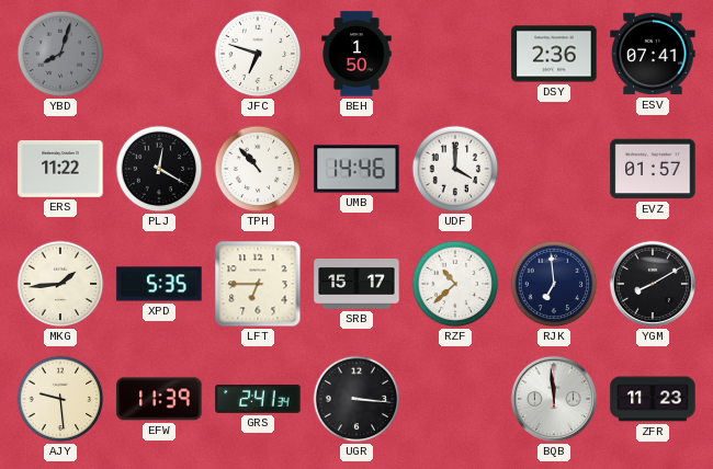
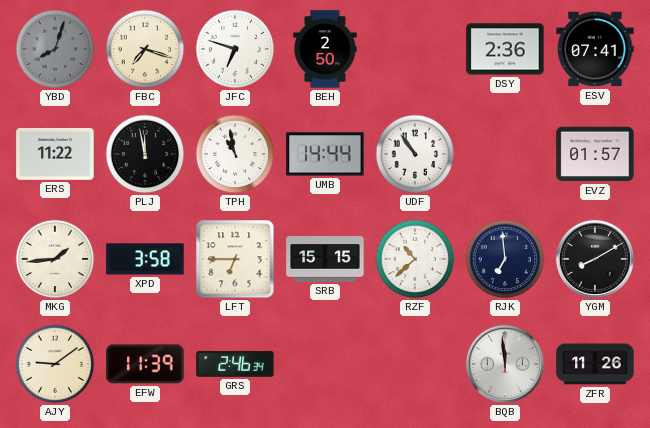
FBC: none -> 7:18
BEH: 1:50 -> 2:50
PLJ: 12:20 -> 11:58
TPH: 10:53 -> 10:58
UMB: 14:46 -> 14:44
UDF: 4:00 -> 10:54
XPD: 5:35 -> 3:58
SRB: 15:17 -> 15:15
AJY: 9:29 -> 9:09
GRS: 2:41 -> 2:46
UGR: 3:16 -> none
ZFR: 11:23 -> 11:26
